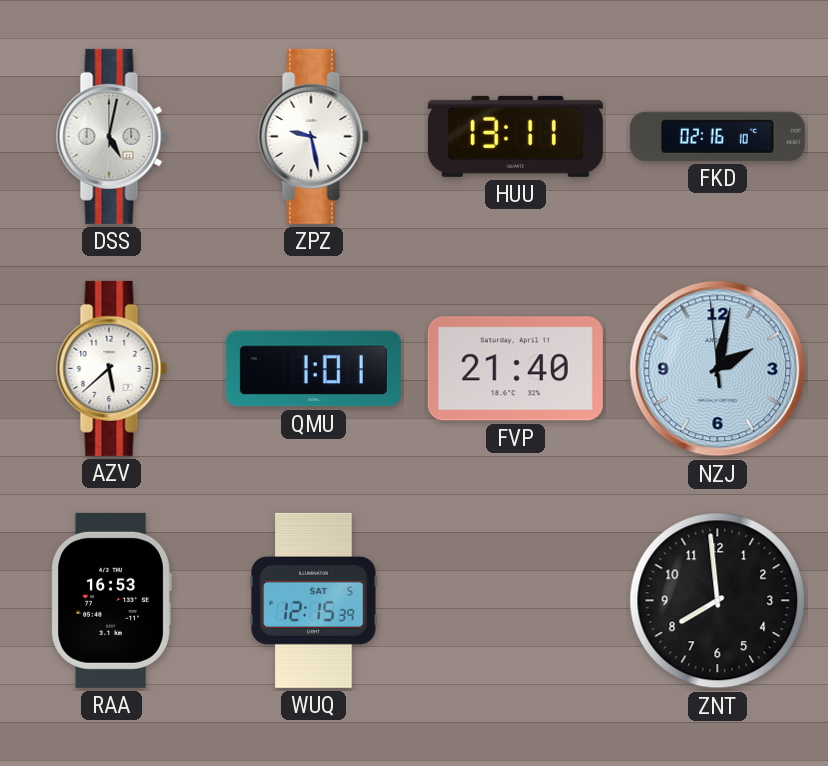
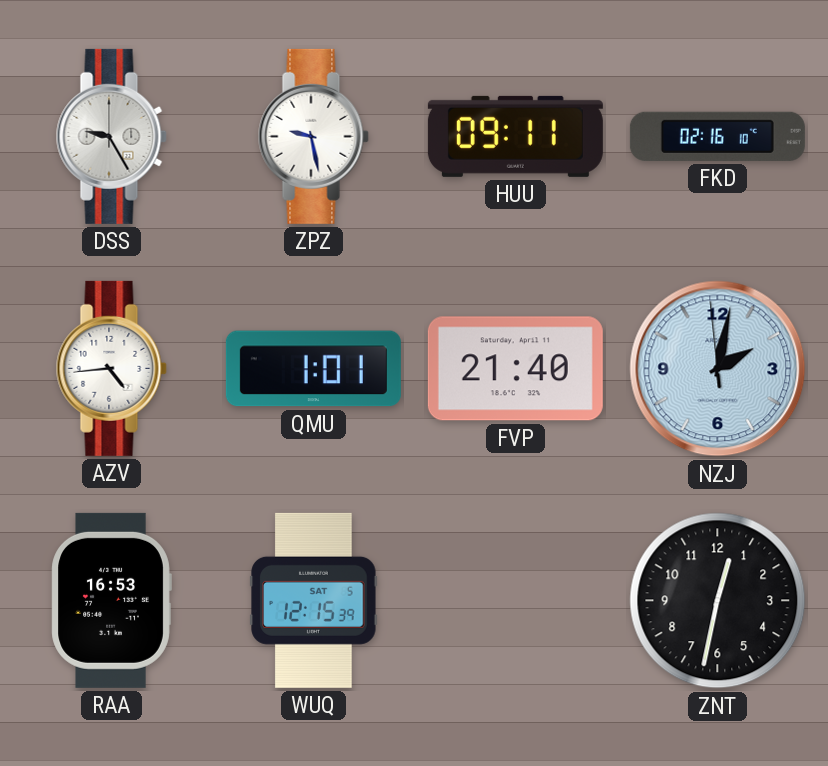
DSS: 5:02 -> 9:25
HUU: 13:11 -> 09:11
AZV: 5:38 -> 4:44
ZNT: 7:59 -> 12:32
